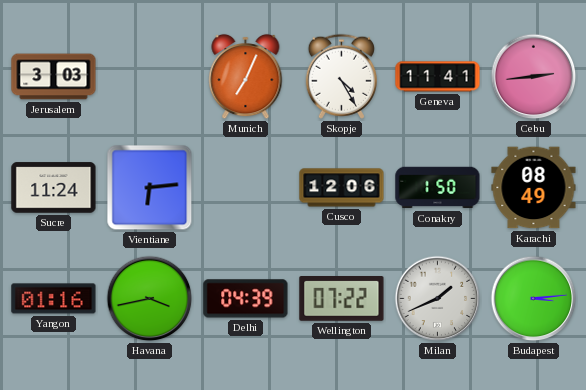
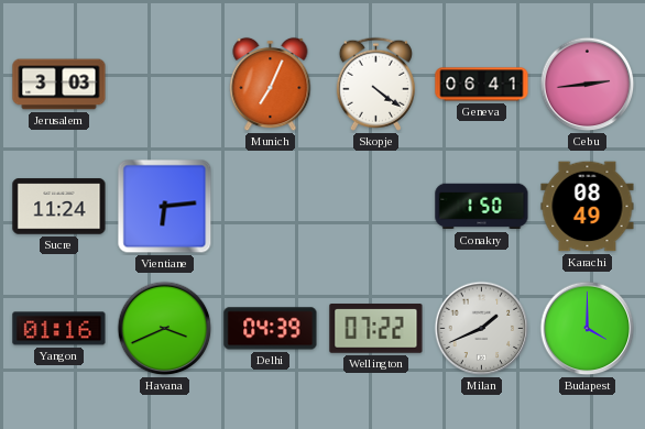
Skopje: 4:25 -> 4:21
Geneva: 11:41 -> 06:41
Cusco: 12:06 -> none
Havana: 3:43 -> 3:41
Budapest: 3:14 -> 4:00
